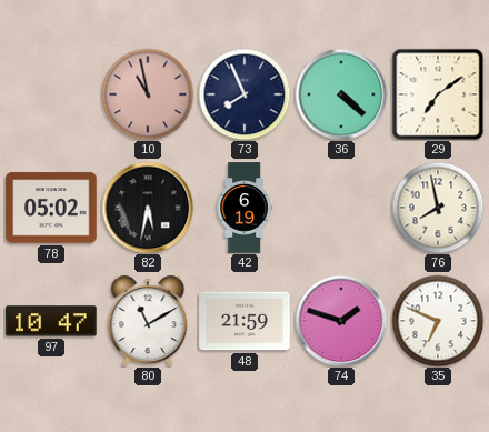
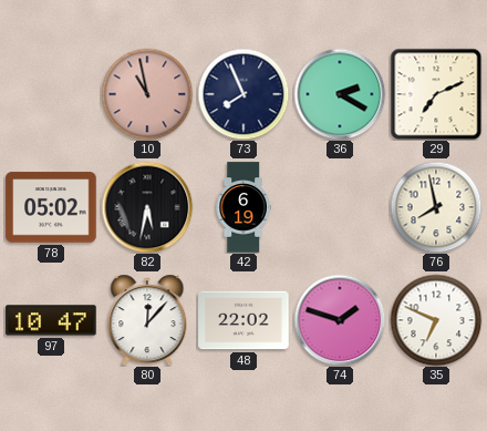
36: 4:22 -> 2:20
29: 7:09 -> 7:11
80: 11:10 -> 12:07
48: 21:59 -> 22:02
